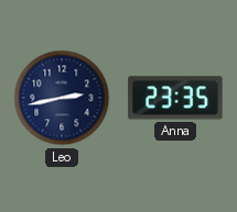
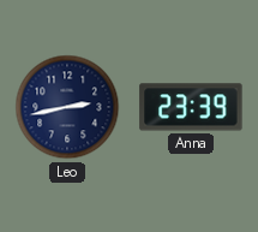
Anna: 23:35 -> 23:39
